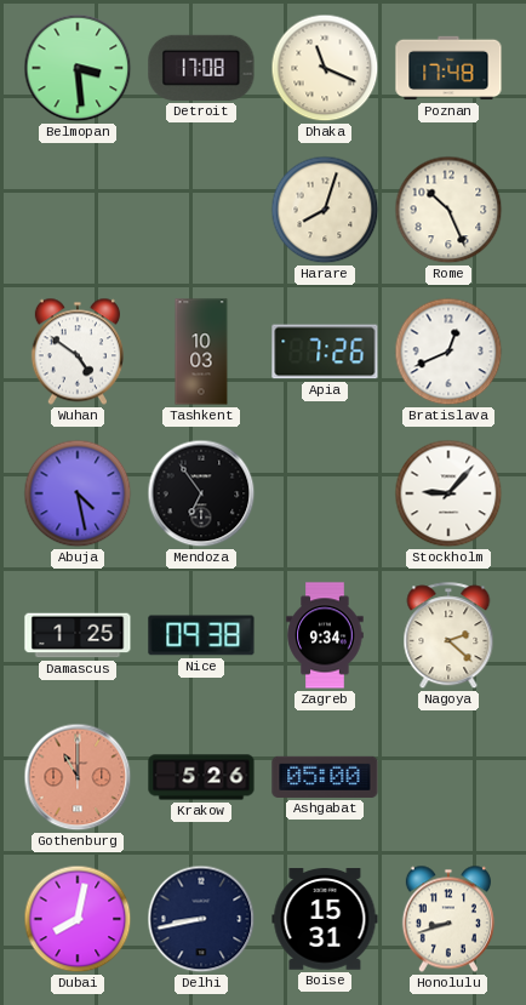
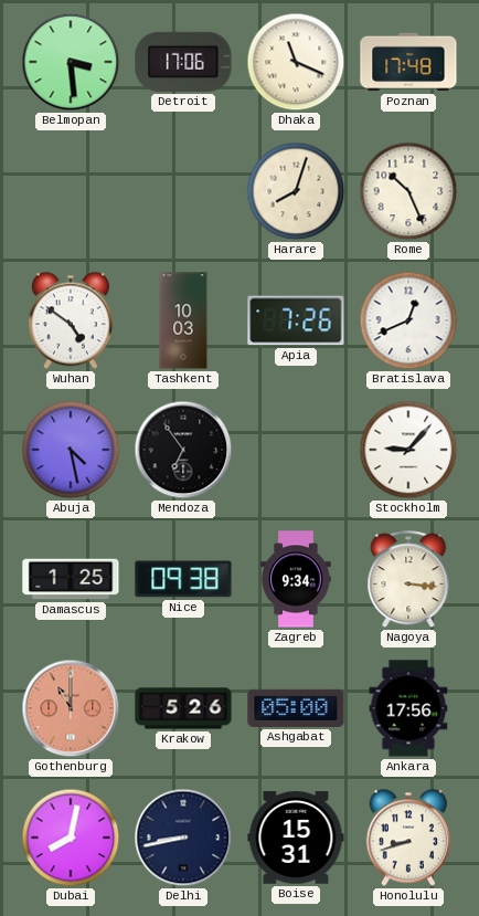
Detroit: 17:08 -> 17:06
Nagoya: 2:22 -> 3:16
Ankara: none -> 17:56
